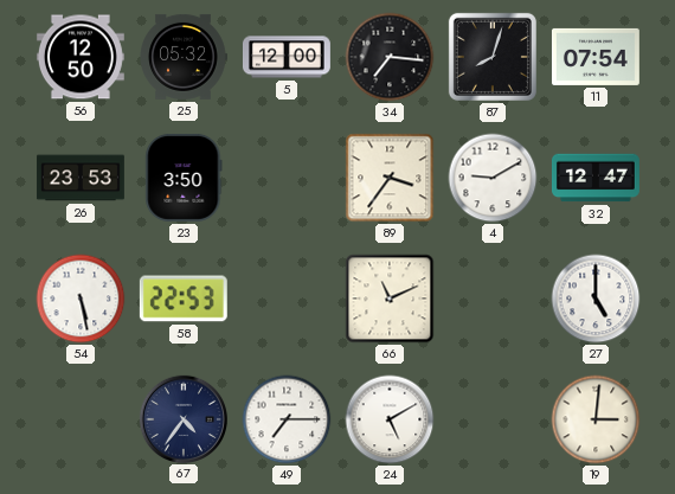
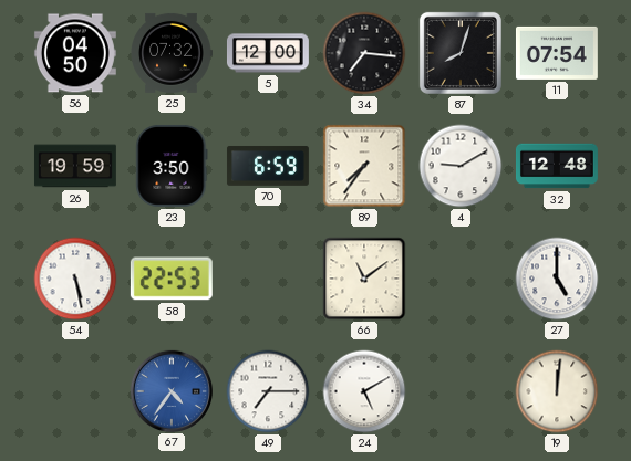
56: 12:50 -> 04:50
25: 05:32 -> 07:32
26: 23:53 -> 19:59
70: none -> 6:59
89: 3:36 -> 7:36
32: 12:47 -> 12:48
66: 11:11 -> 11:09
67 dial: navy -> blue
19: 3:01 -> 12:01
